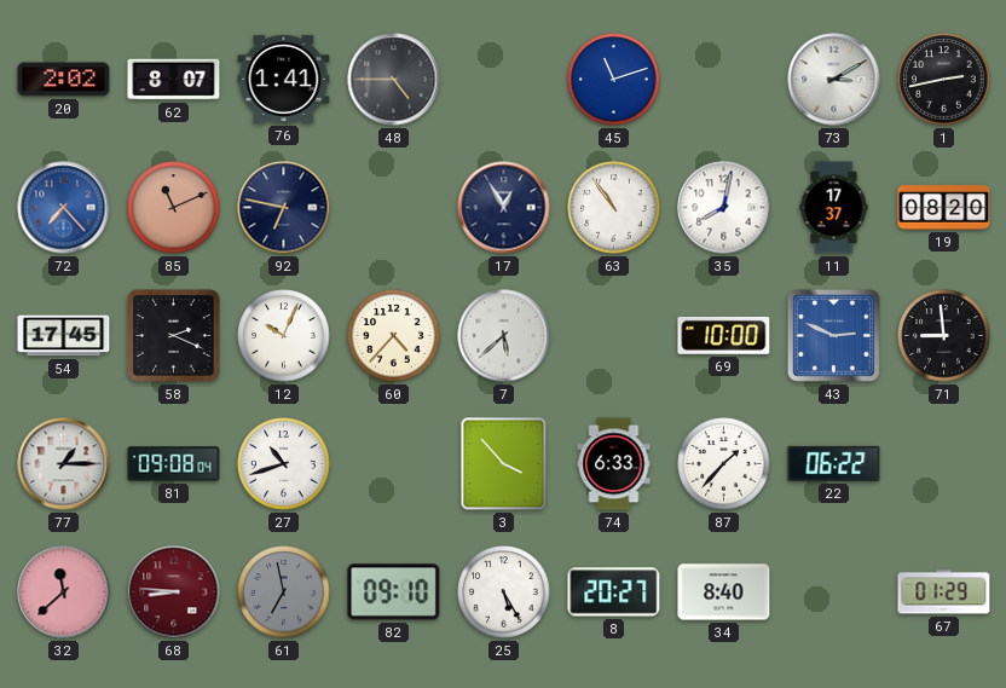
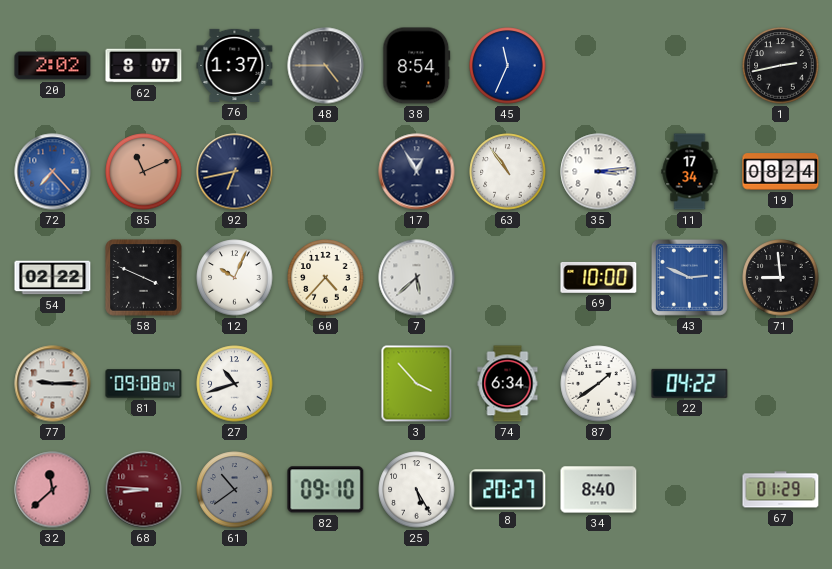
76: 1:41 -> 1:37
38: none -> 8:54
45: 11:12 -> 11:34
73: 3:10 -> none
92: 6:47 -> 6:43
35: 8:02 -> 3:14
11: 17:37 -> 17:34
19: 08:20 -> 08:24
54: 17:45 -> 02:22
58: 2:19 -> 3:49
77: 1:15 -> 9:15
74: 6:33 -> 6:34
87: 1:37 -> 1:39
22: 06:22 -> 04:22
61: 6:58 -> 10:39
